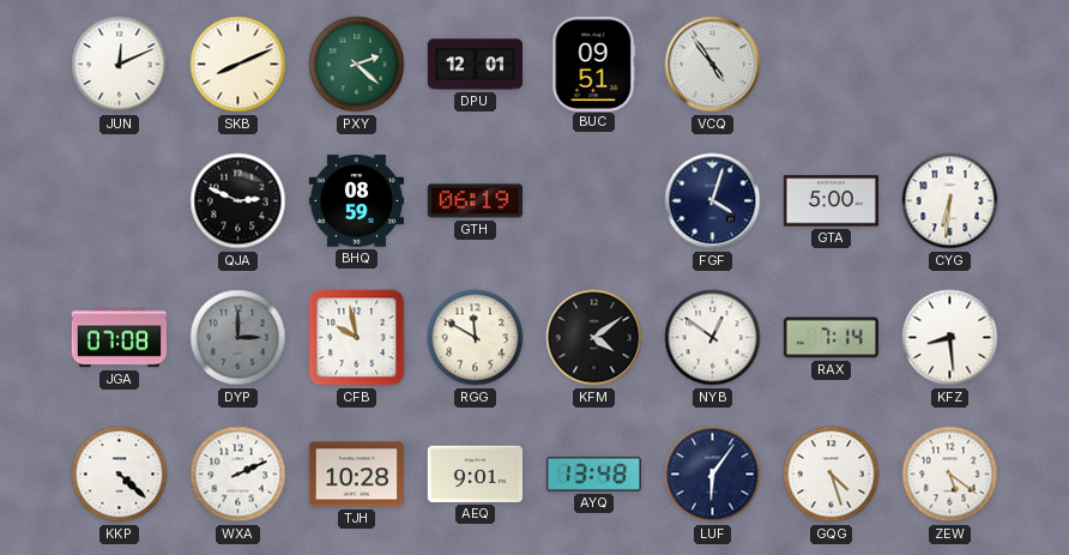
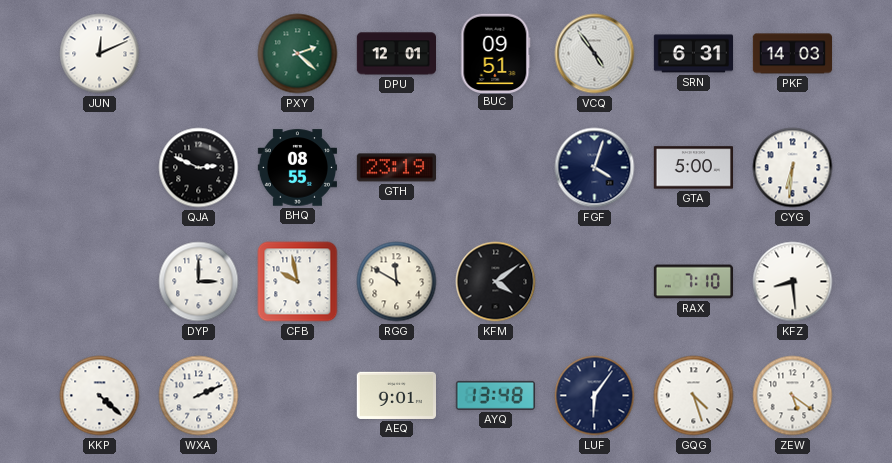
SKB: 8:11 -> none
SRN: none -> 6:31
PKF: none -> 14:03
BHQ: 08:59 -> 08:55
GTH: 06:19 -> 23:19
JGA: 07:08 -> none
DYP dial: grey -> white
NYB: 12:51 -> none
RAX: 7:14 -> 7:10
TJH: 10:28 -> none
